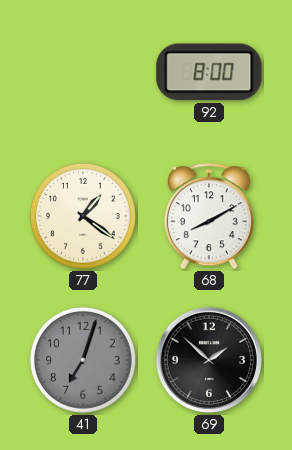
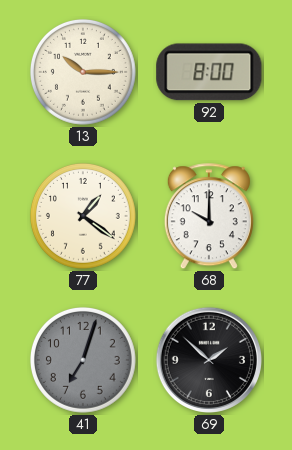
13: none -> 10:15
68: 8:10 -> 10:00
